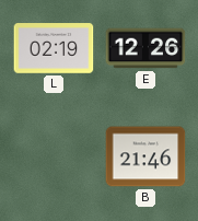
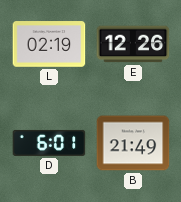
D: none -> 6:01
B: 21:46 -> 21:49
